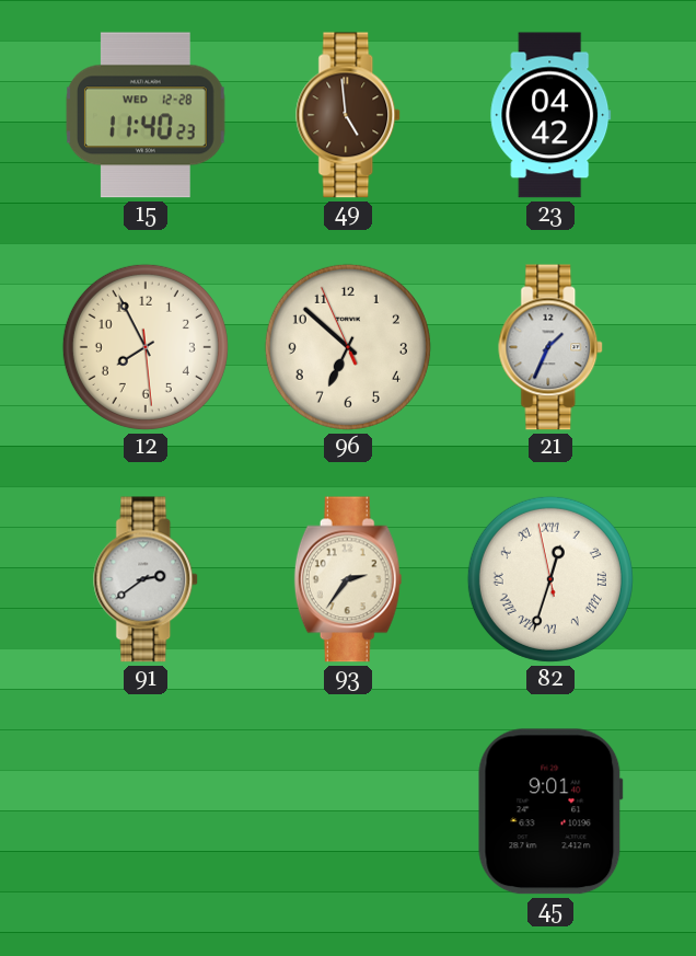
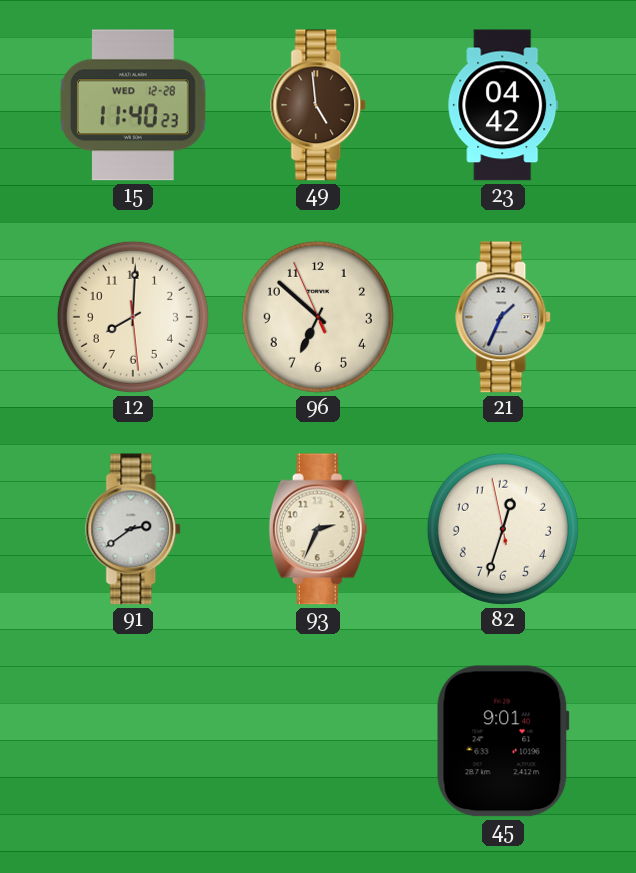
12: 7:55 -> 8:00
93: 2:36 -> 2:34
82 numerals: Roman -> Arabic
